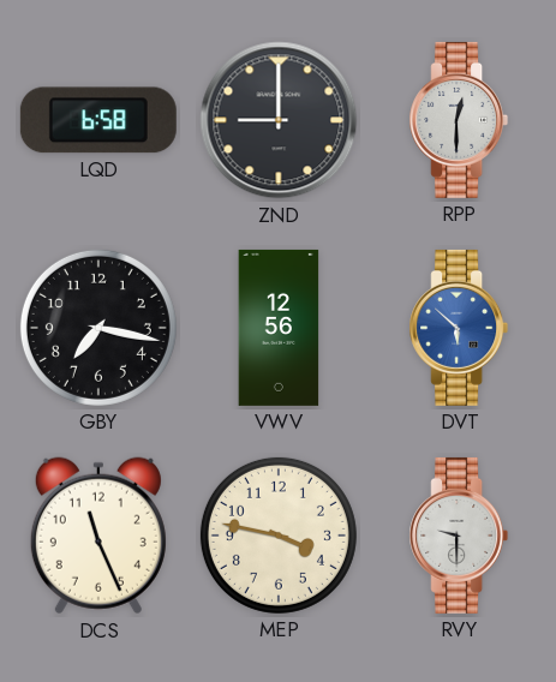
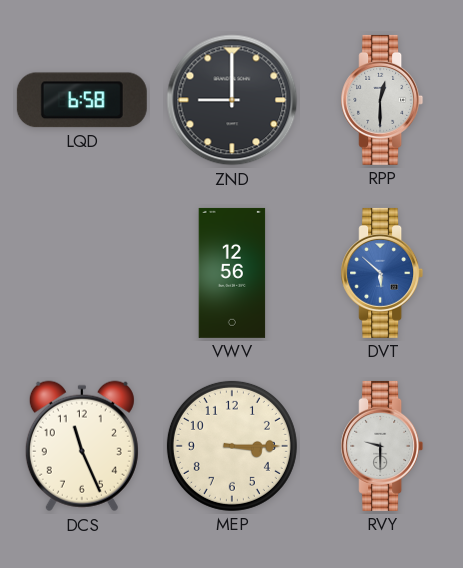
GBY: 7:17 -> none
MEP: 3:47 -> 3:15
